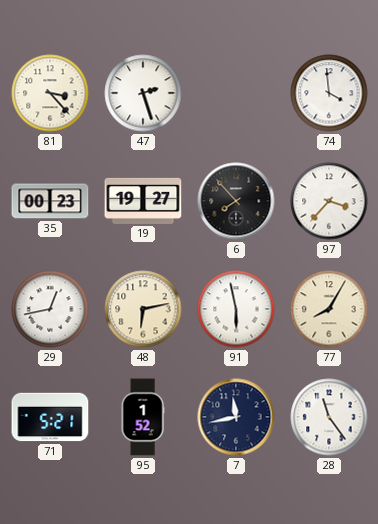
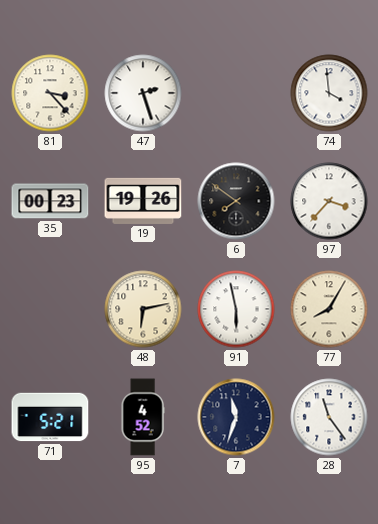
19: 19:27 -> 19:26
6: 7:53 -> 7:51
29: 12:43 -> none
95: 1:52 -> 4:52
7: 11:43 -> 11:33
